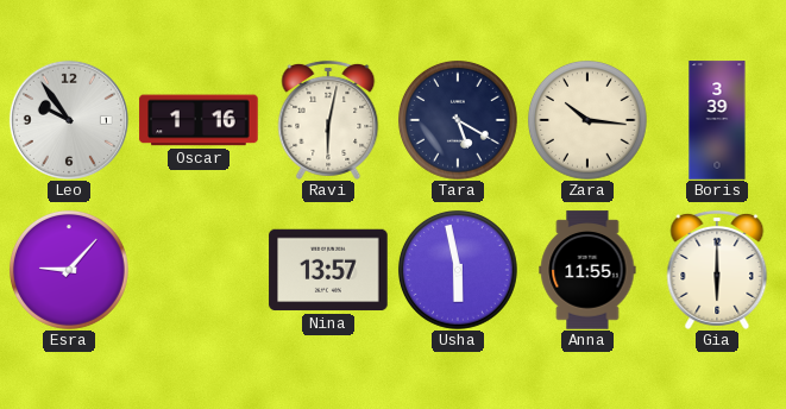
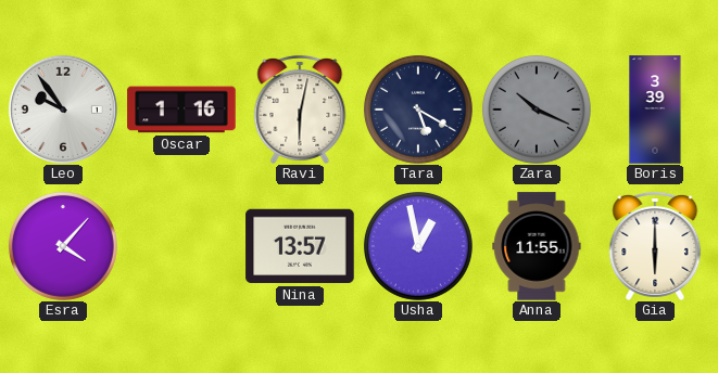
Zara: 10:16 -> 10:19
Zara dial: cream -> grey
Esra: 9:07 -> 4:07
Usha: 5:58 -> 12:58
